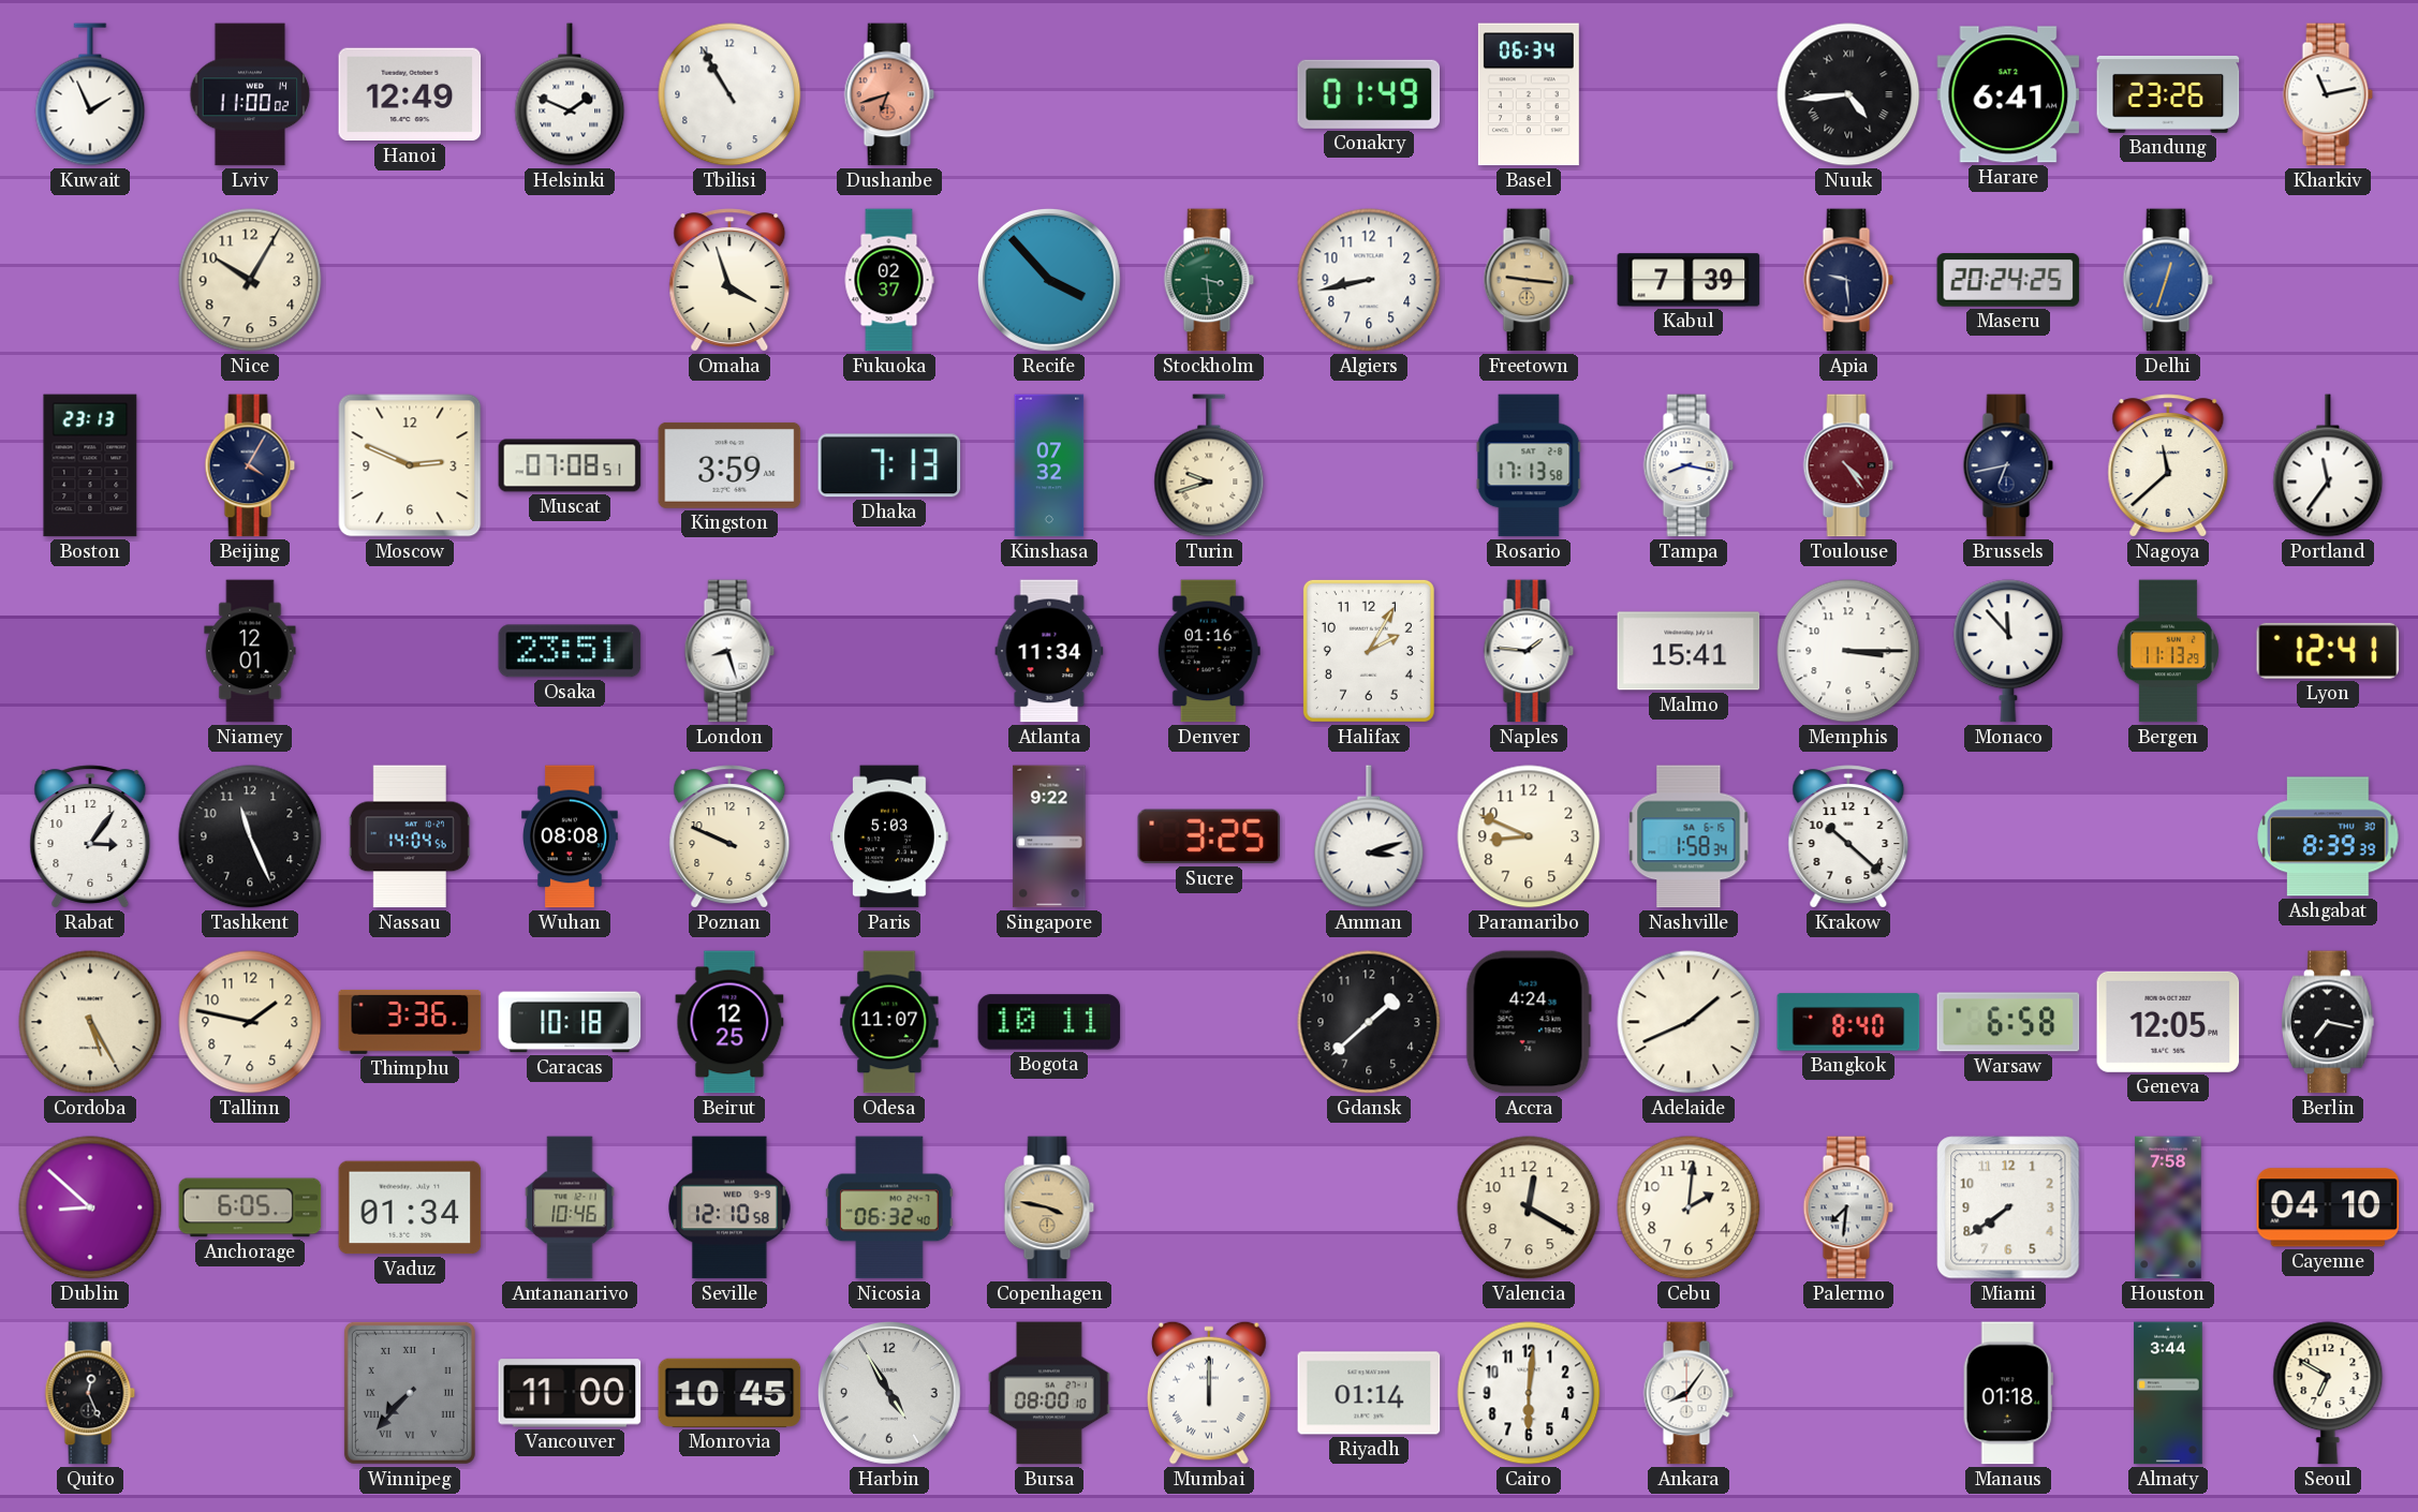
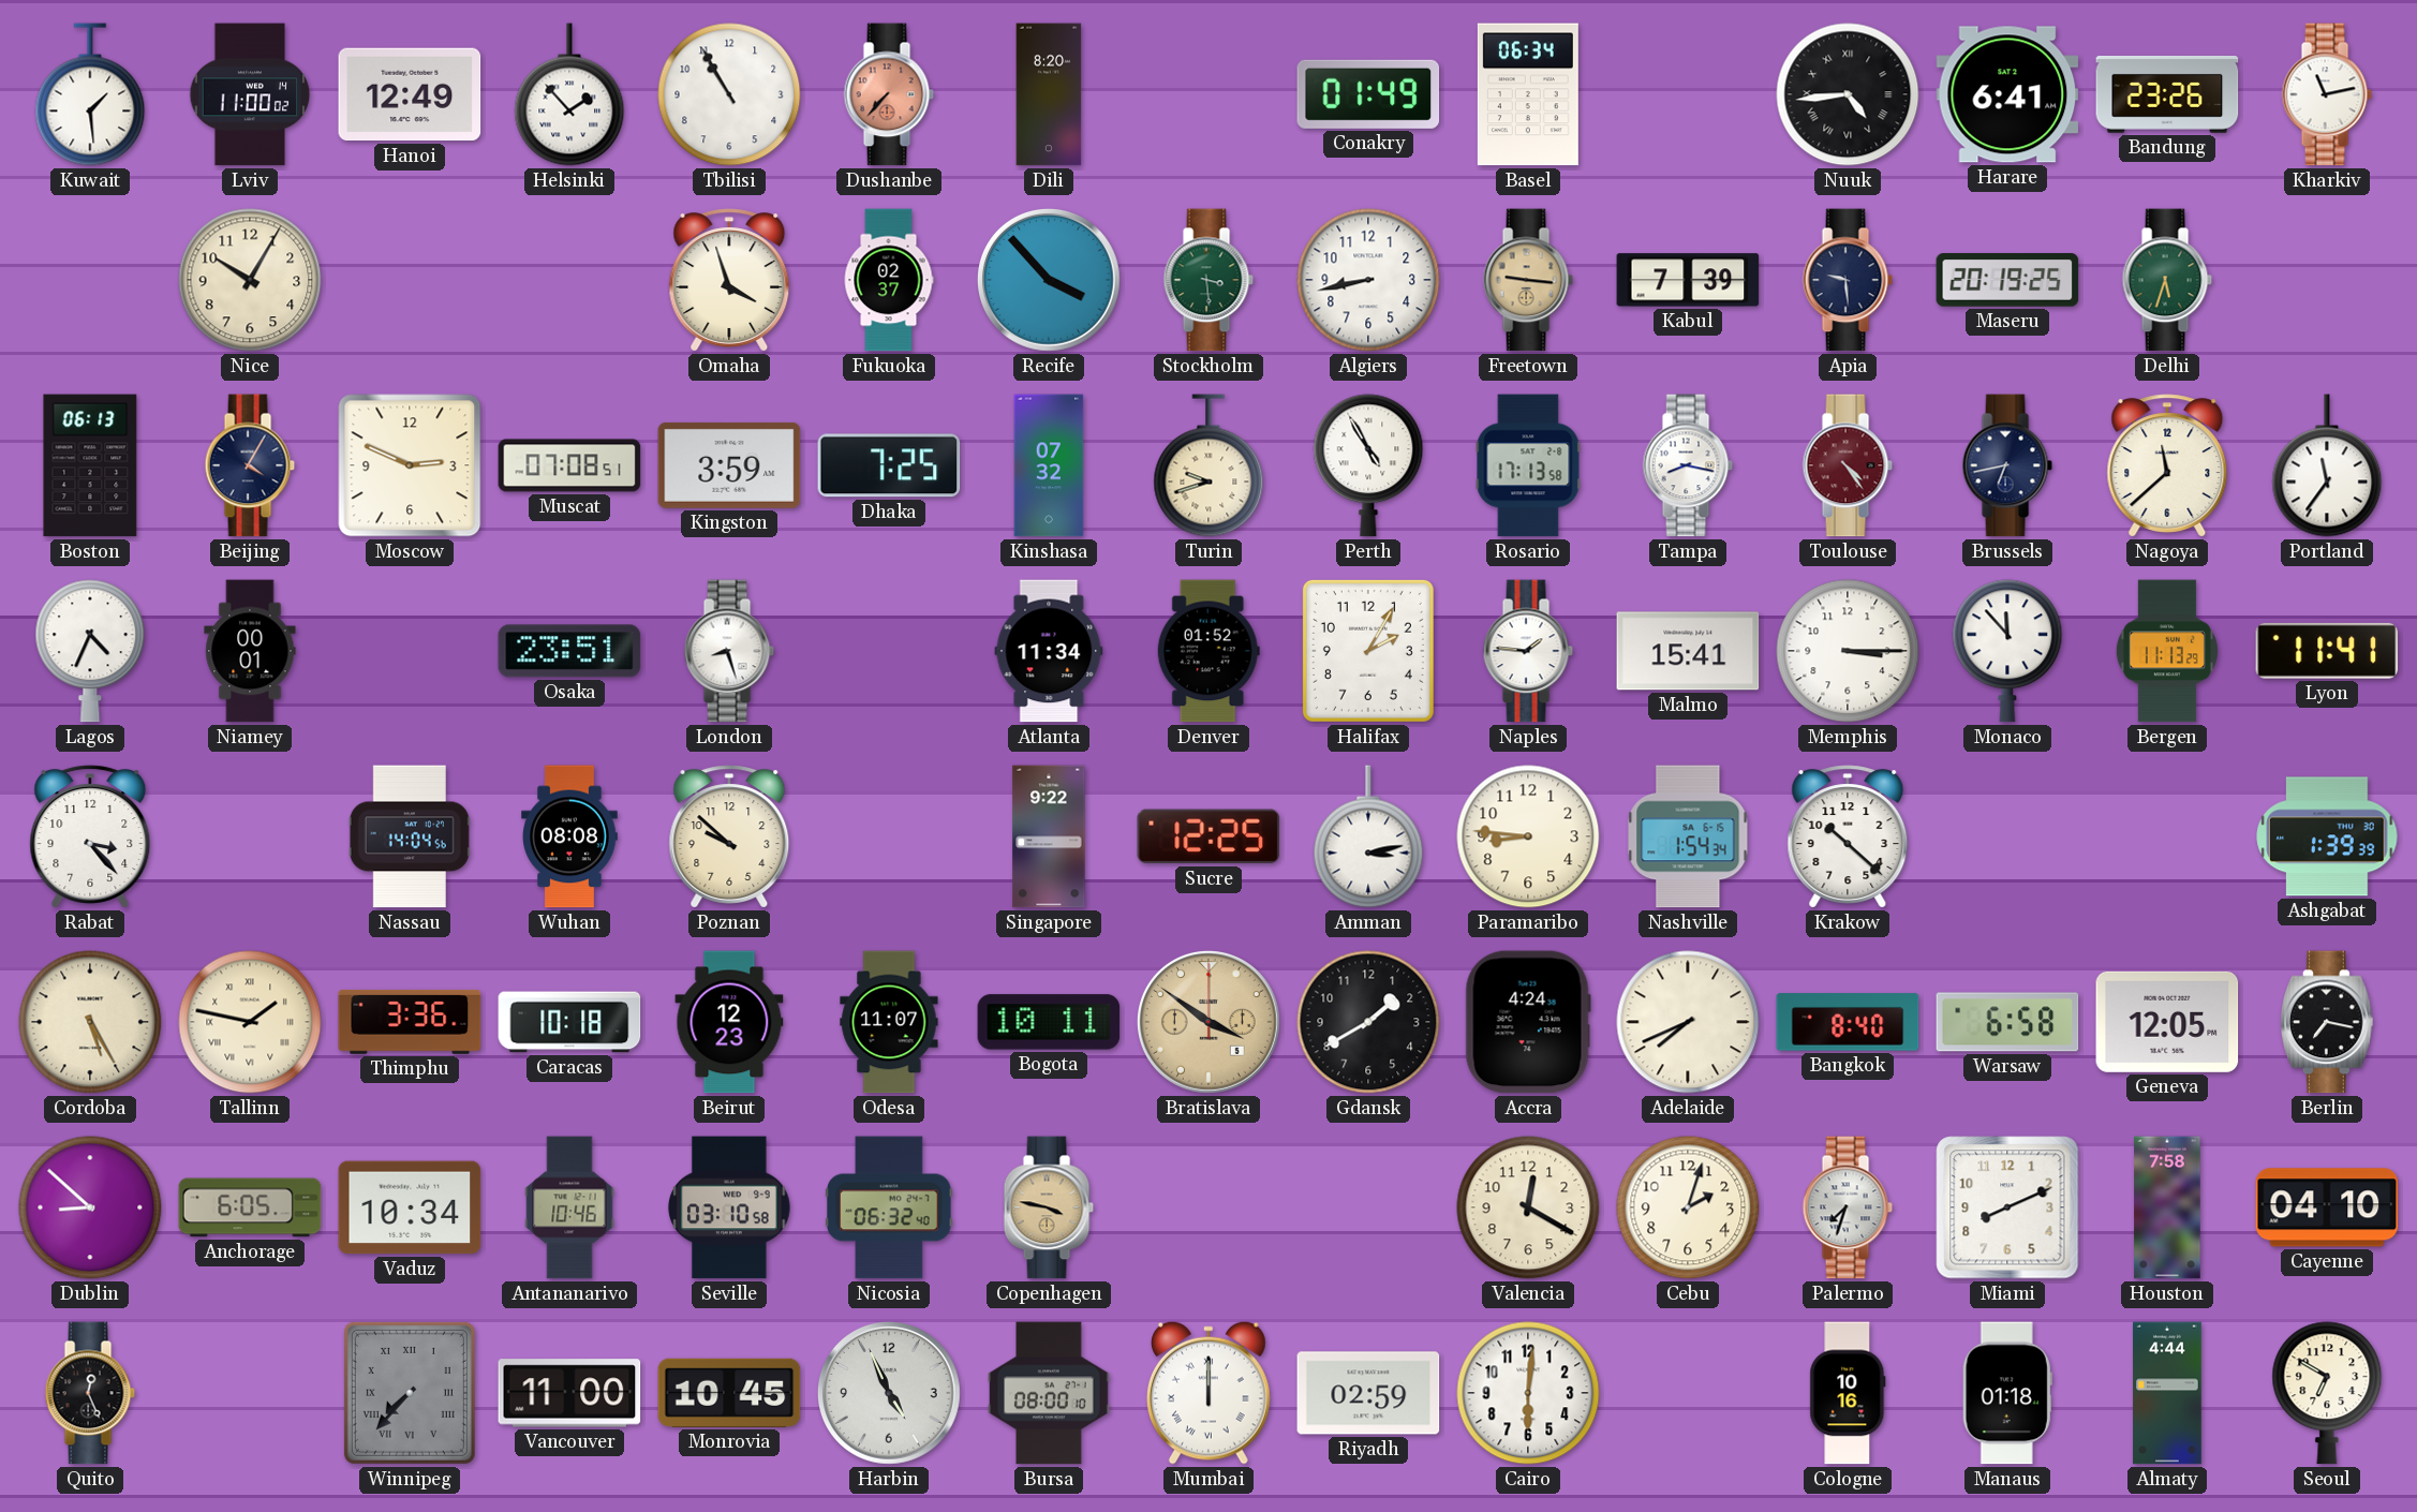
Kuwait: 1:56 -> 1:29
Helsinki: 1:49 -> 1:53
Dushanbe: 6:42 -> 7:37
Dili: none -> 8:20
Maseru: 20:24 -> 20:19
Delhi: 12:33 -> 5:33
Delhi dial: blue -> green
Boston: 23:13 -> 06:13
Dhaka: 7:13 -> 7:25
Perth: none -> 4:55
Lagos: none -> 4:34
Niamey: 12:01 -> 00:01
Denver: 01:16 -> 01:52
Lyon: 12:41 -> 11:41
Rabat: 3:06 -> 3:23
Tashkent: 11:26 -> none
Poznan: 9:49 -> 9:52
Paris: 5:03 -> none
Sucre: 3:25 -> 12:25
Amman: 3:12 -> 3:13
Paramaribo: 8:49 -> 8:46
Nashville: 1:58 -> 1:54
Ashgabat: 8:39 -> 1:39
Tallinn numerals: Arabic -> Roman
Beirut: 12:25 -> 12:23
Bratislava: none -> 3:51
Gdansk: 1:38 -> 1:40
Adelaide: 1:41 -> 7:41
Vaduz: 01:34 -> 10:34
Seville: 12:10 -> 03:10
Cebu: 2:01 -> 2:03
Palermo: 7:31 -> 7:33
Miami: 7:39 -> 8:11
Harbin: 4:55 -> 4:56
Riyadh: 01:14 -> 02:59
Ankara: 8:06 -> none
Cologne: none -> 10:16
Almaty: 3:44 -> 4:44
